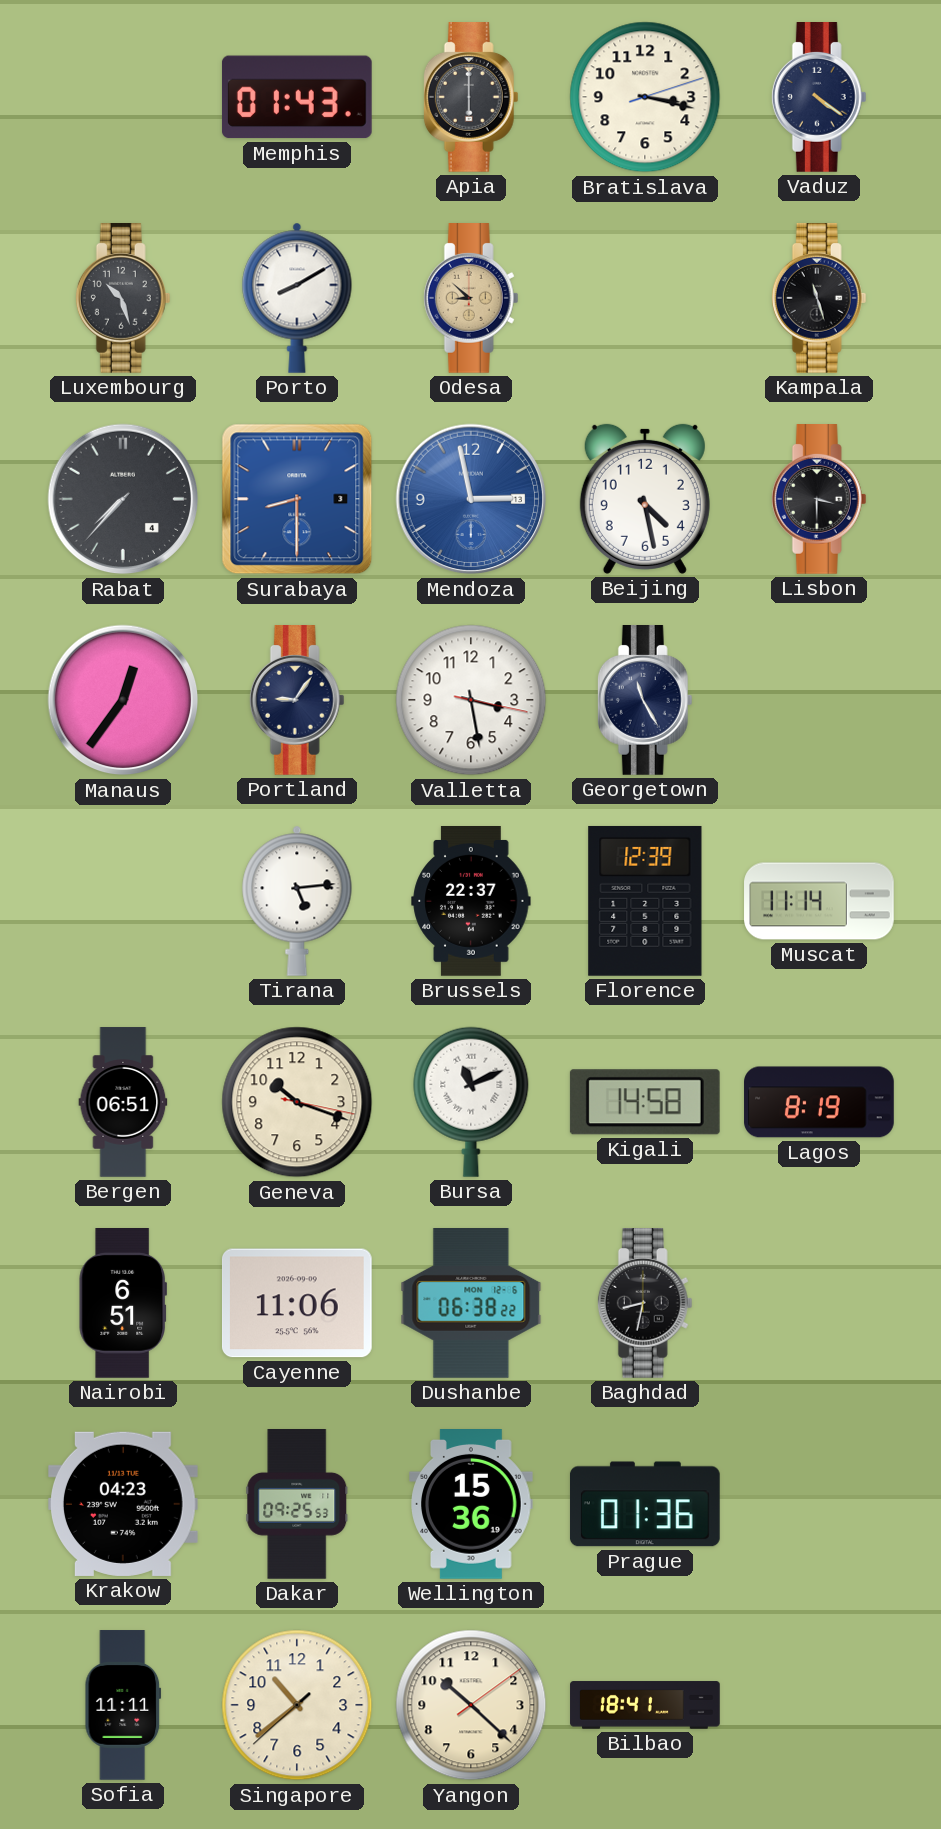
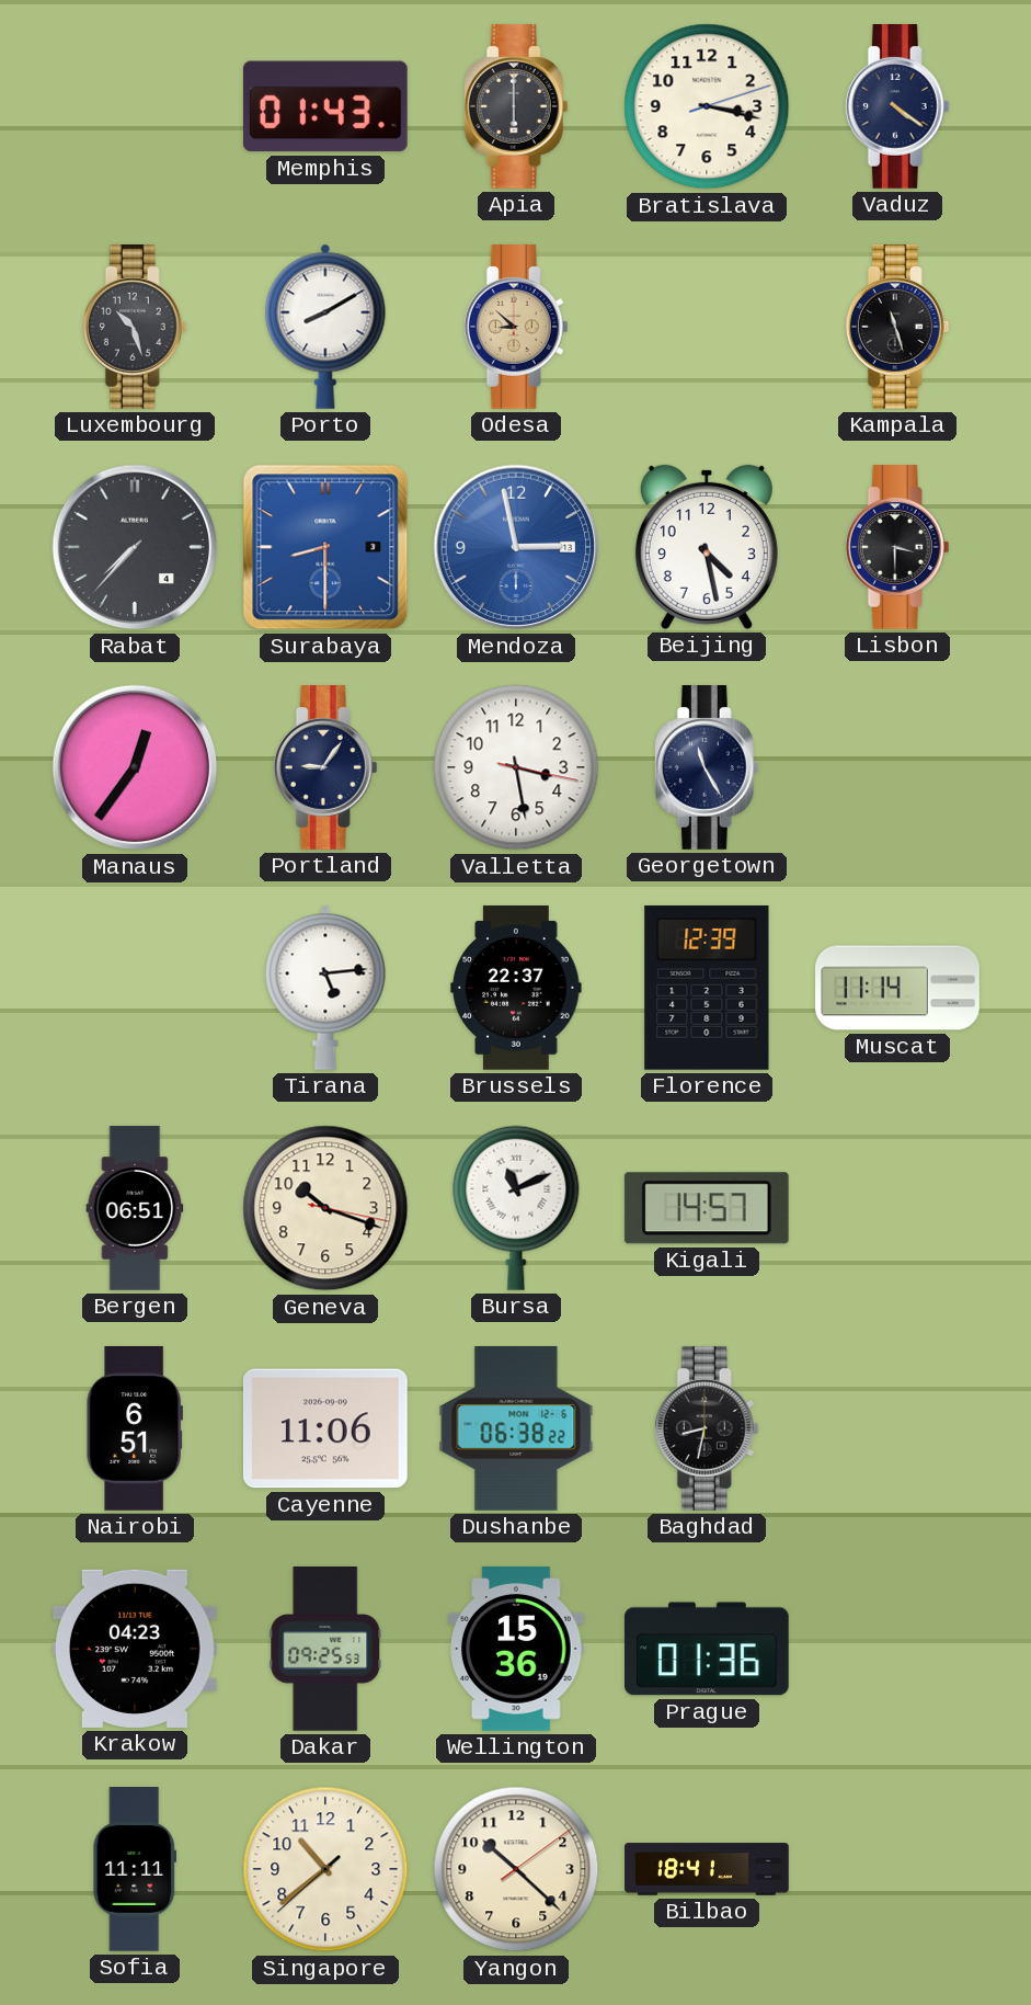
Kigali: 14:58 -> 14:57
Lagos: 8:19 -> none
